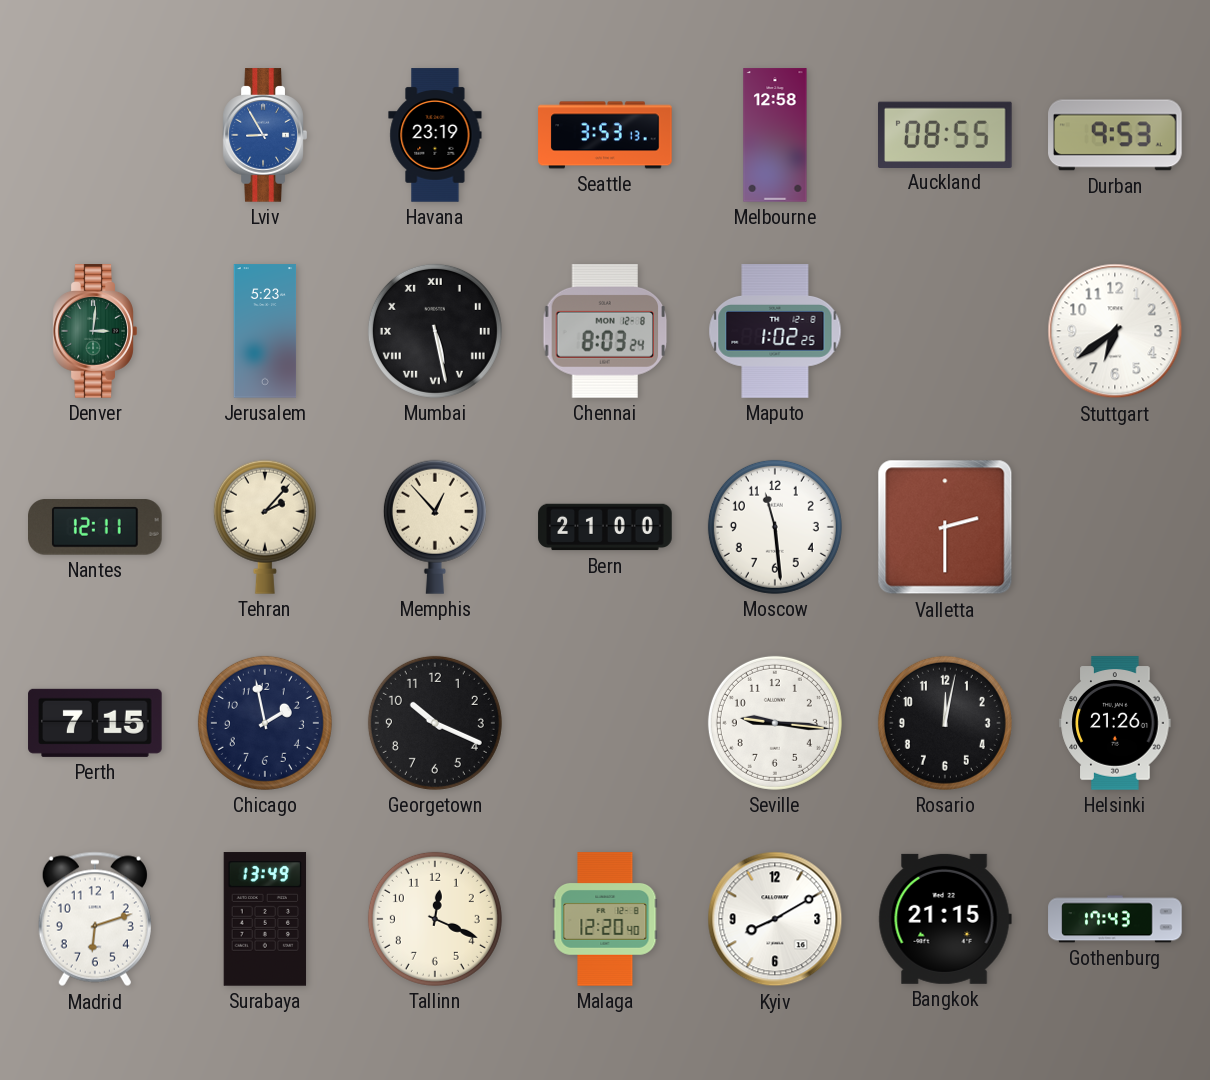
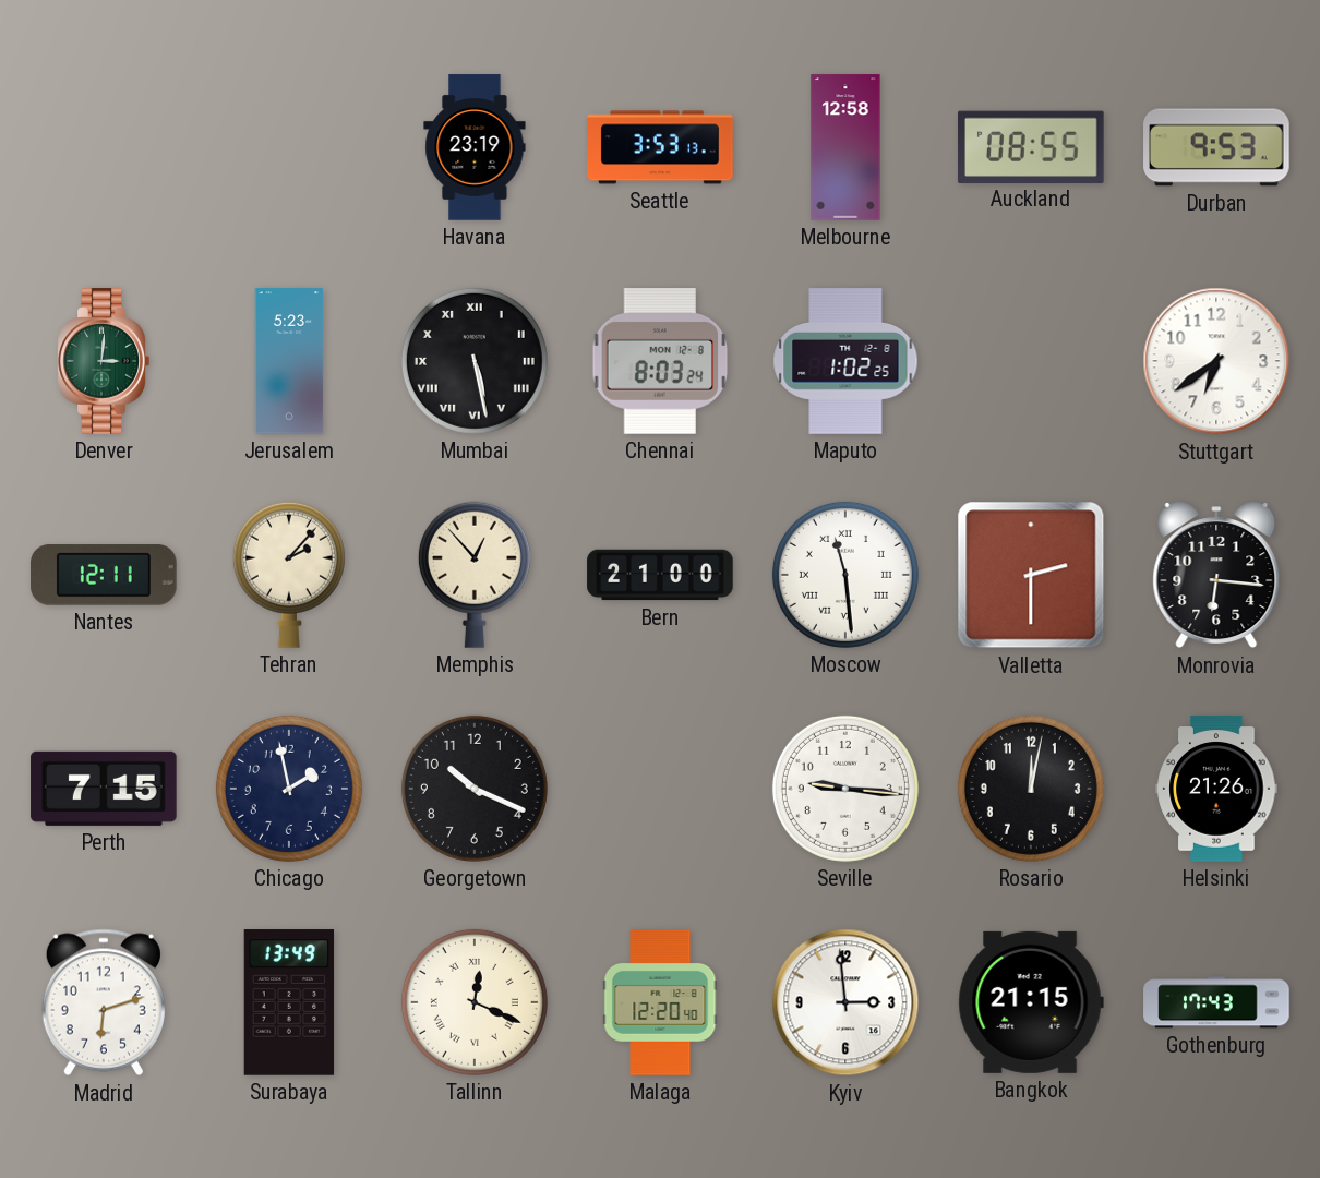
Lviv: 8:55 -> none
Moscow numerals: Arabic -> Roman
Monrovia: none -> 6:16
Tallinn numerals: Arabic -> Roman
Kyiv: 8:10 -> 2:59
